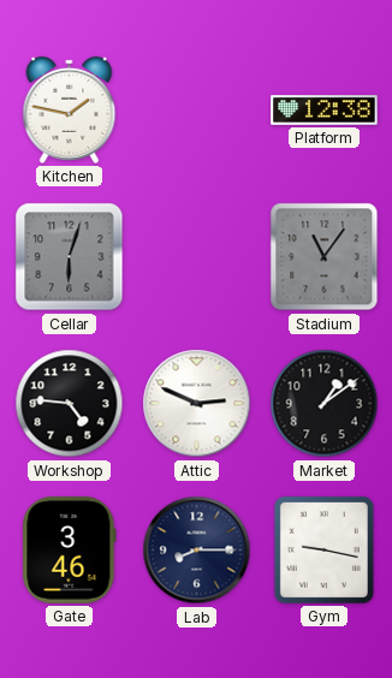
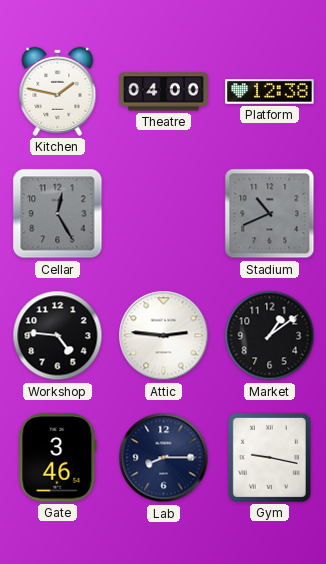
Theatre: none -> 04:00
Cellar: 6:03 -> 12:25
Stadium: 11:06 -> 10:41
Attic: 2:49 -> 2:46
